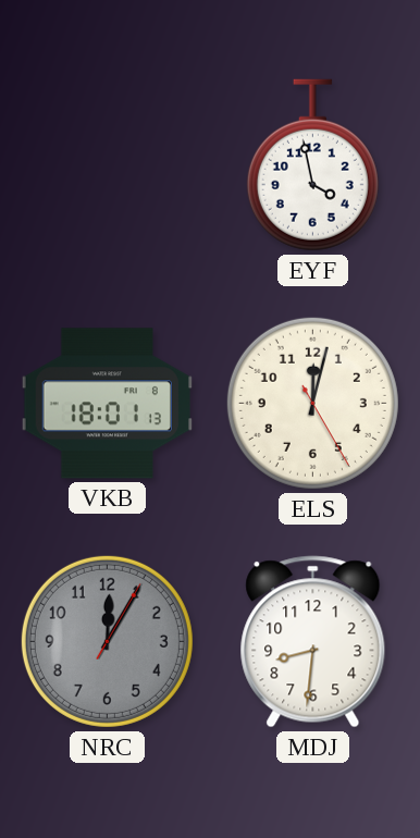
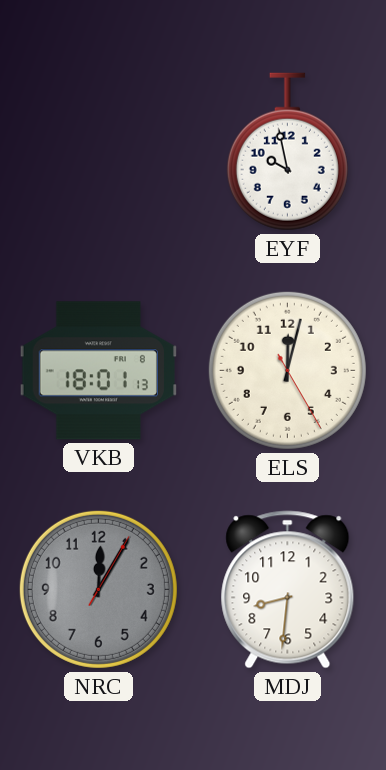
EYF: 3:58 -> 9:58
